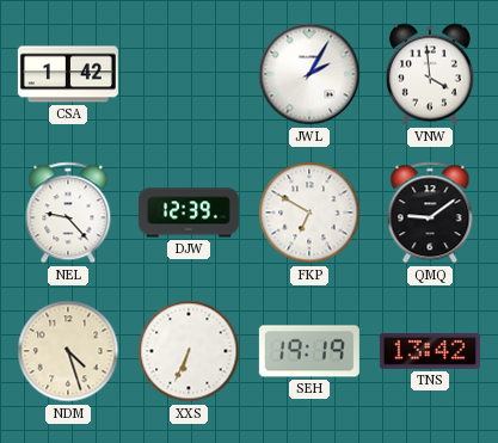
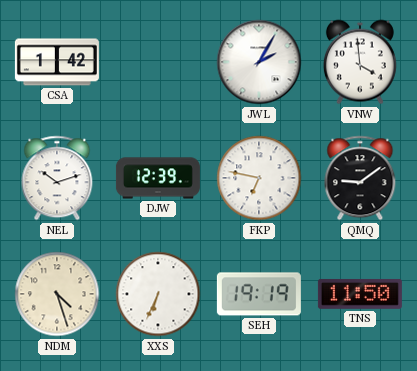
NEL: 9:23 -> 10:12
FKP: 6:50 -> 6:47
TNS: 13:42 -> 11:50
